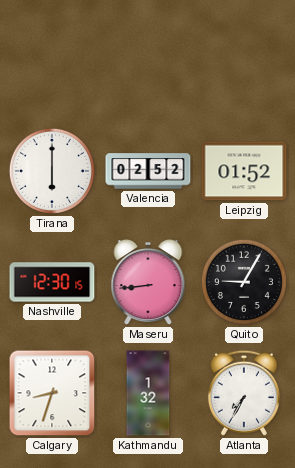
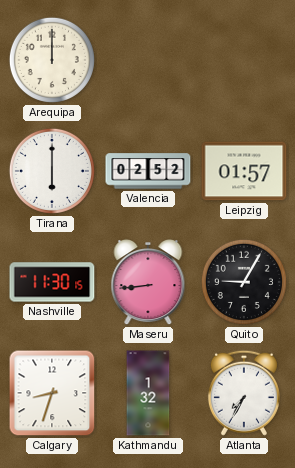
Arequipa: none -> 12:00
Leipzig: 01:52 -> 01:57
Nashville: 12:30 -> 11:30
